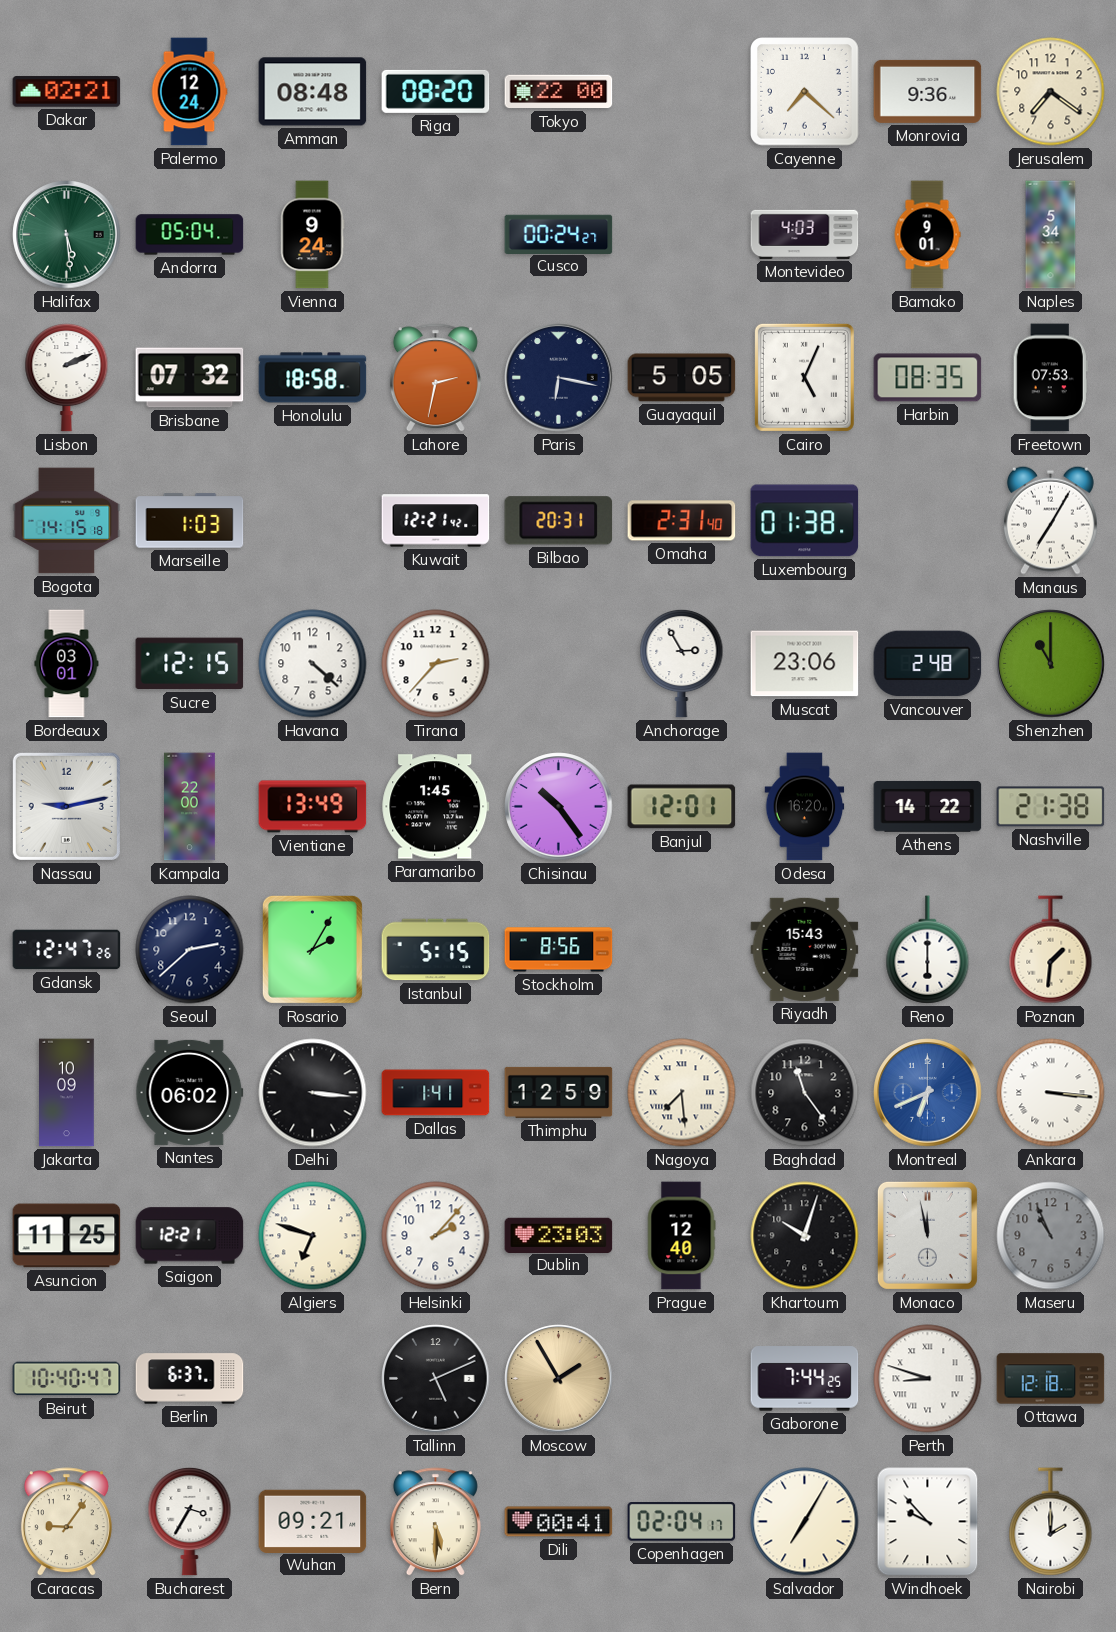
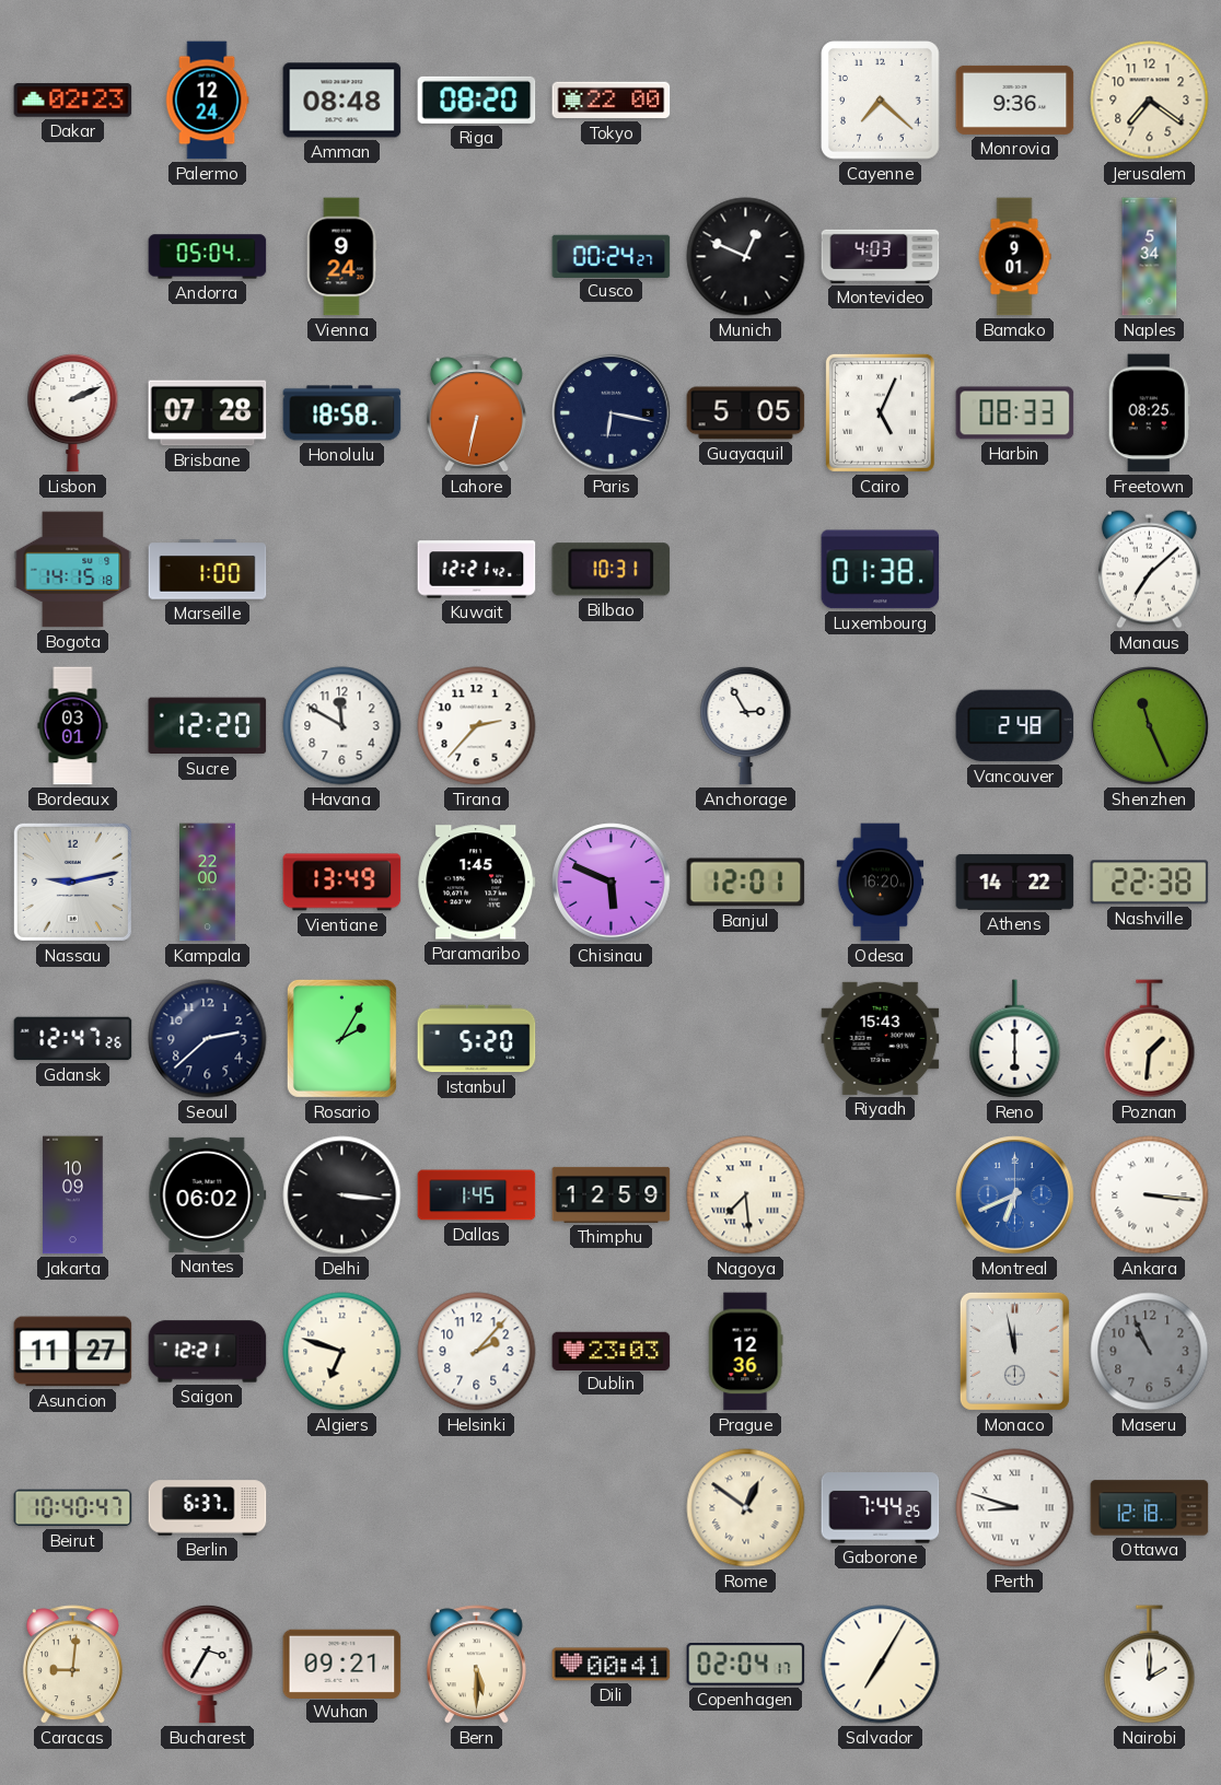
Dakar: 02:21 -> 02:23
Halifax: 5:29 -> none
Munich: none -> 12:49
Brisbane: 07:32 -> 07:28
Lahore: 2:32 -> 6:32
Harbin: 08:35 -> 08:33
Freetown: 07:53 -> 08:25
Marseille: 1:03 -> 1:00
Bilbao: 20:31 -> 10:31
Omaha: 2:31 -> none
Manaus: 7:05 -> 7:08
Sucre: 12:15 -> 12:20
Havana: 4:22 -> 11:50
Muscat: 23:06 -> none
Shenzhen: 11:00 -> 11:26
Chisinau: 10:24 -> 5:49
Nashville: 21:38 -> 22:38
Istanbul: 5:15 -> 5:20
Stockholm: 8:56 -> none
Dallas: 1:41 -> 1:45
Baghdad: 11:24 -> none
Asuncion: 11:25 -> 11:27
Prague: 12:40 -> 12:36
Khartoum: 10:03 -> none
Tallinn: 5:11 -> none
Moscow: 1:55 -> none
Rome: none -> 12:51
Caracas: 9:06 -> 9:01
Windhoek: 9:53 -> none
